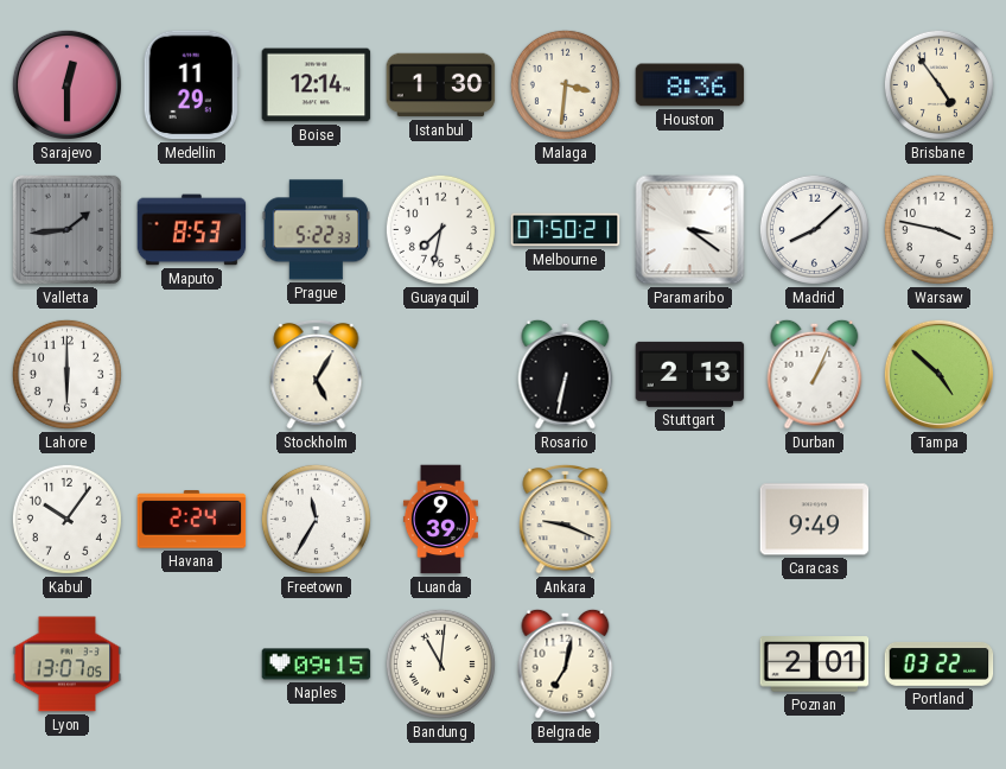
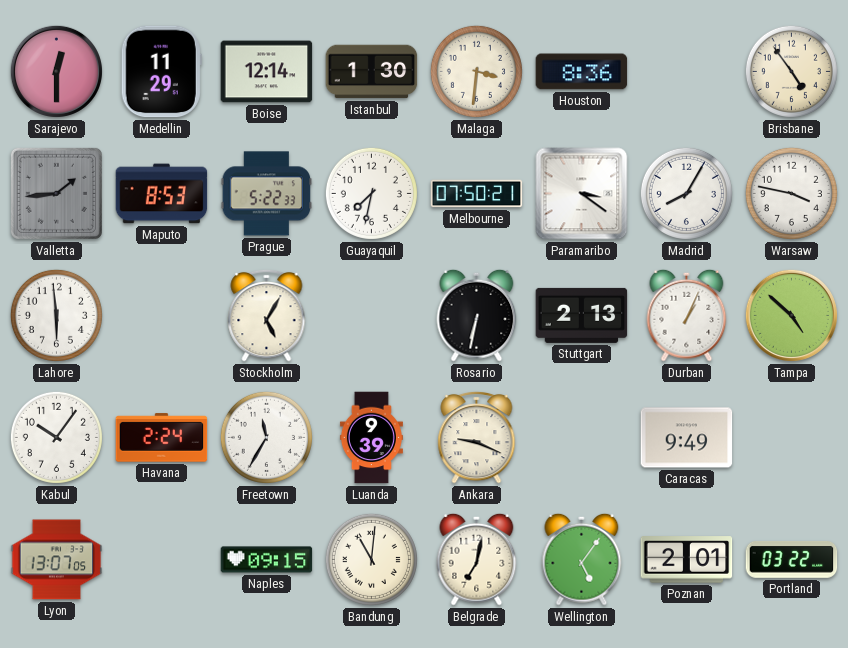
Madrid: 8:08 -> 8:05
Lahore: 6:00 -> 5:59
Wellington: none -> 5:06
